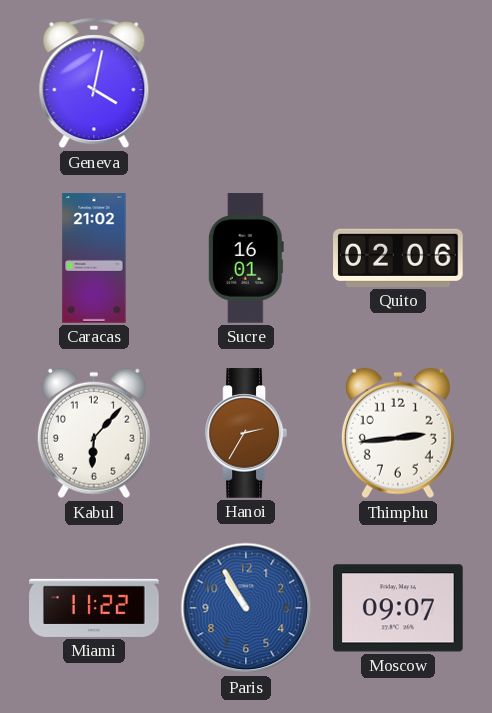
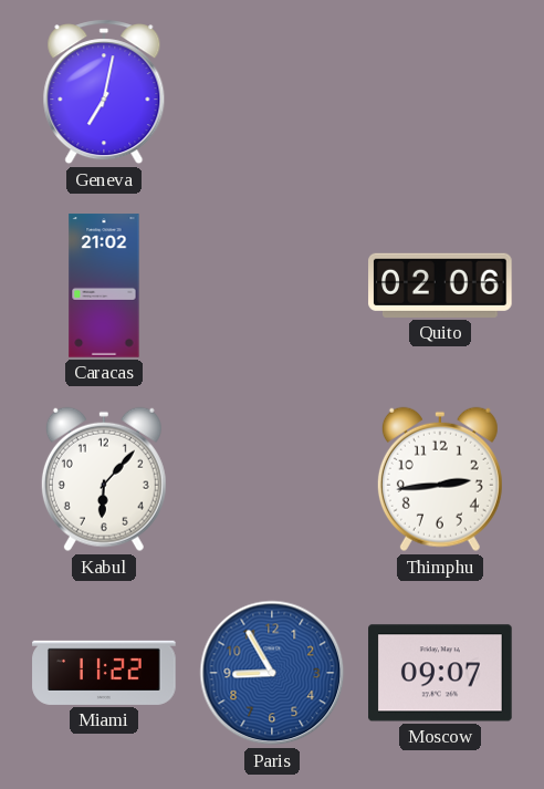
Geneva: 4:02 -> 7:02
Sucre: 16:01 -> none
Hanoi: 2:35 -> none
Paris: 10:55 -> 8:55
